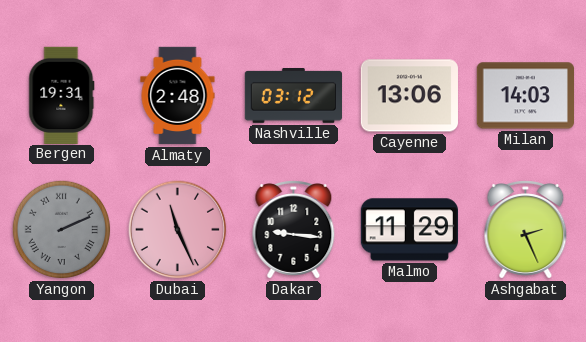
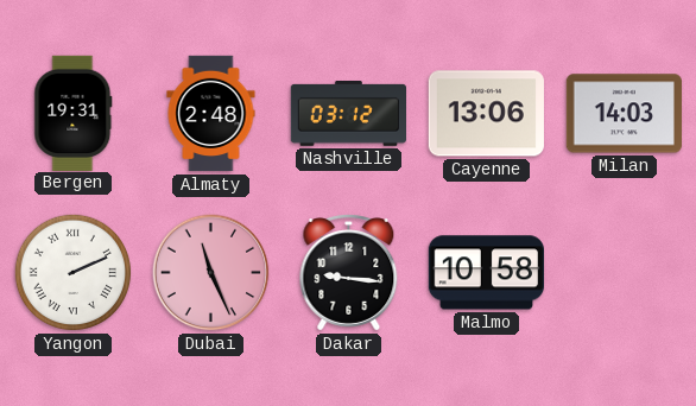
Yangon dial: grey -> white
Malmo: 11:29 -> 10:58
Ashgabat: 2:26 -> none
